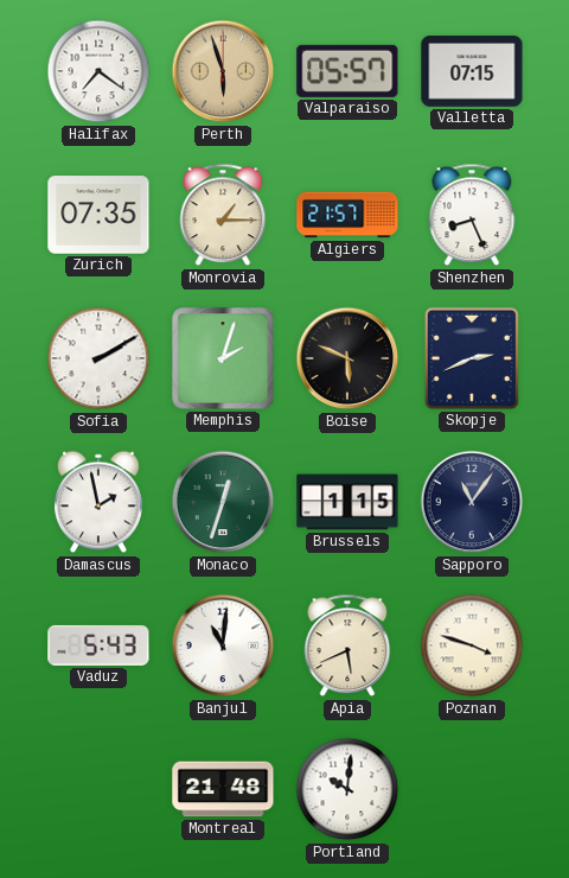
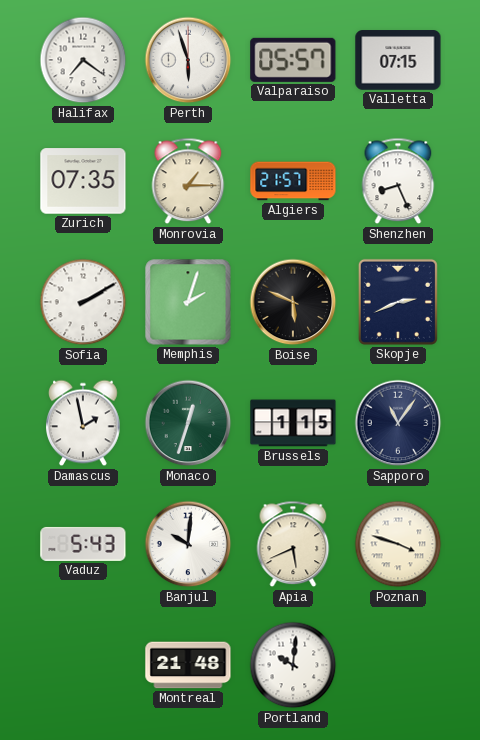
Perth dial: champagne -> white
Banjul: 11:01 -> 10:01
